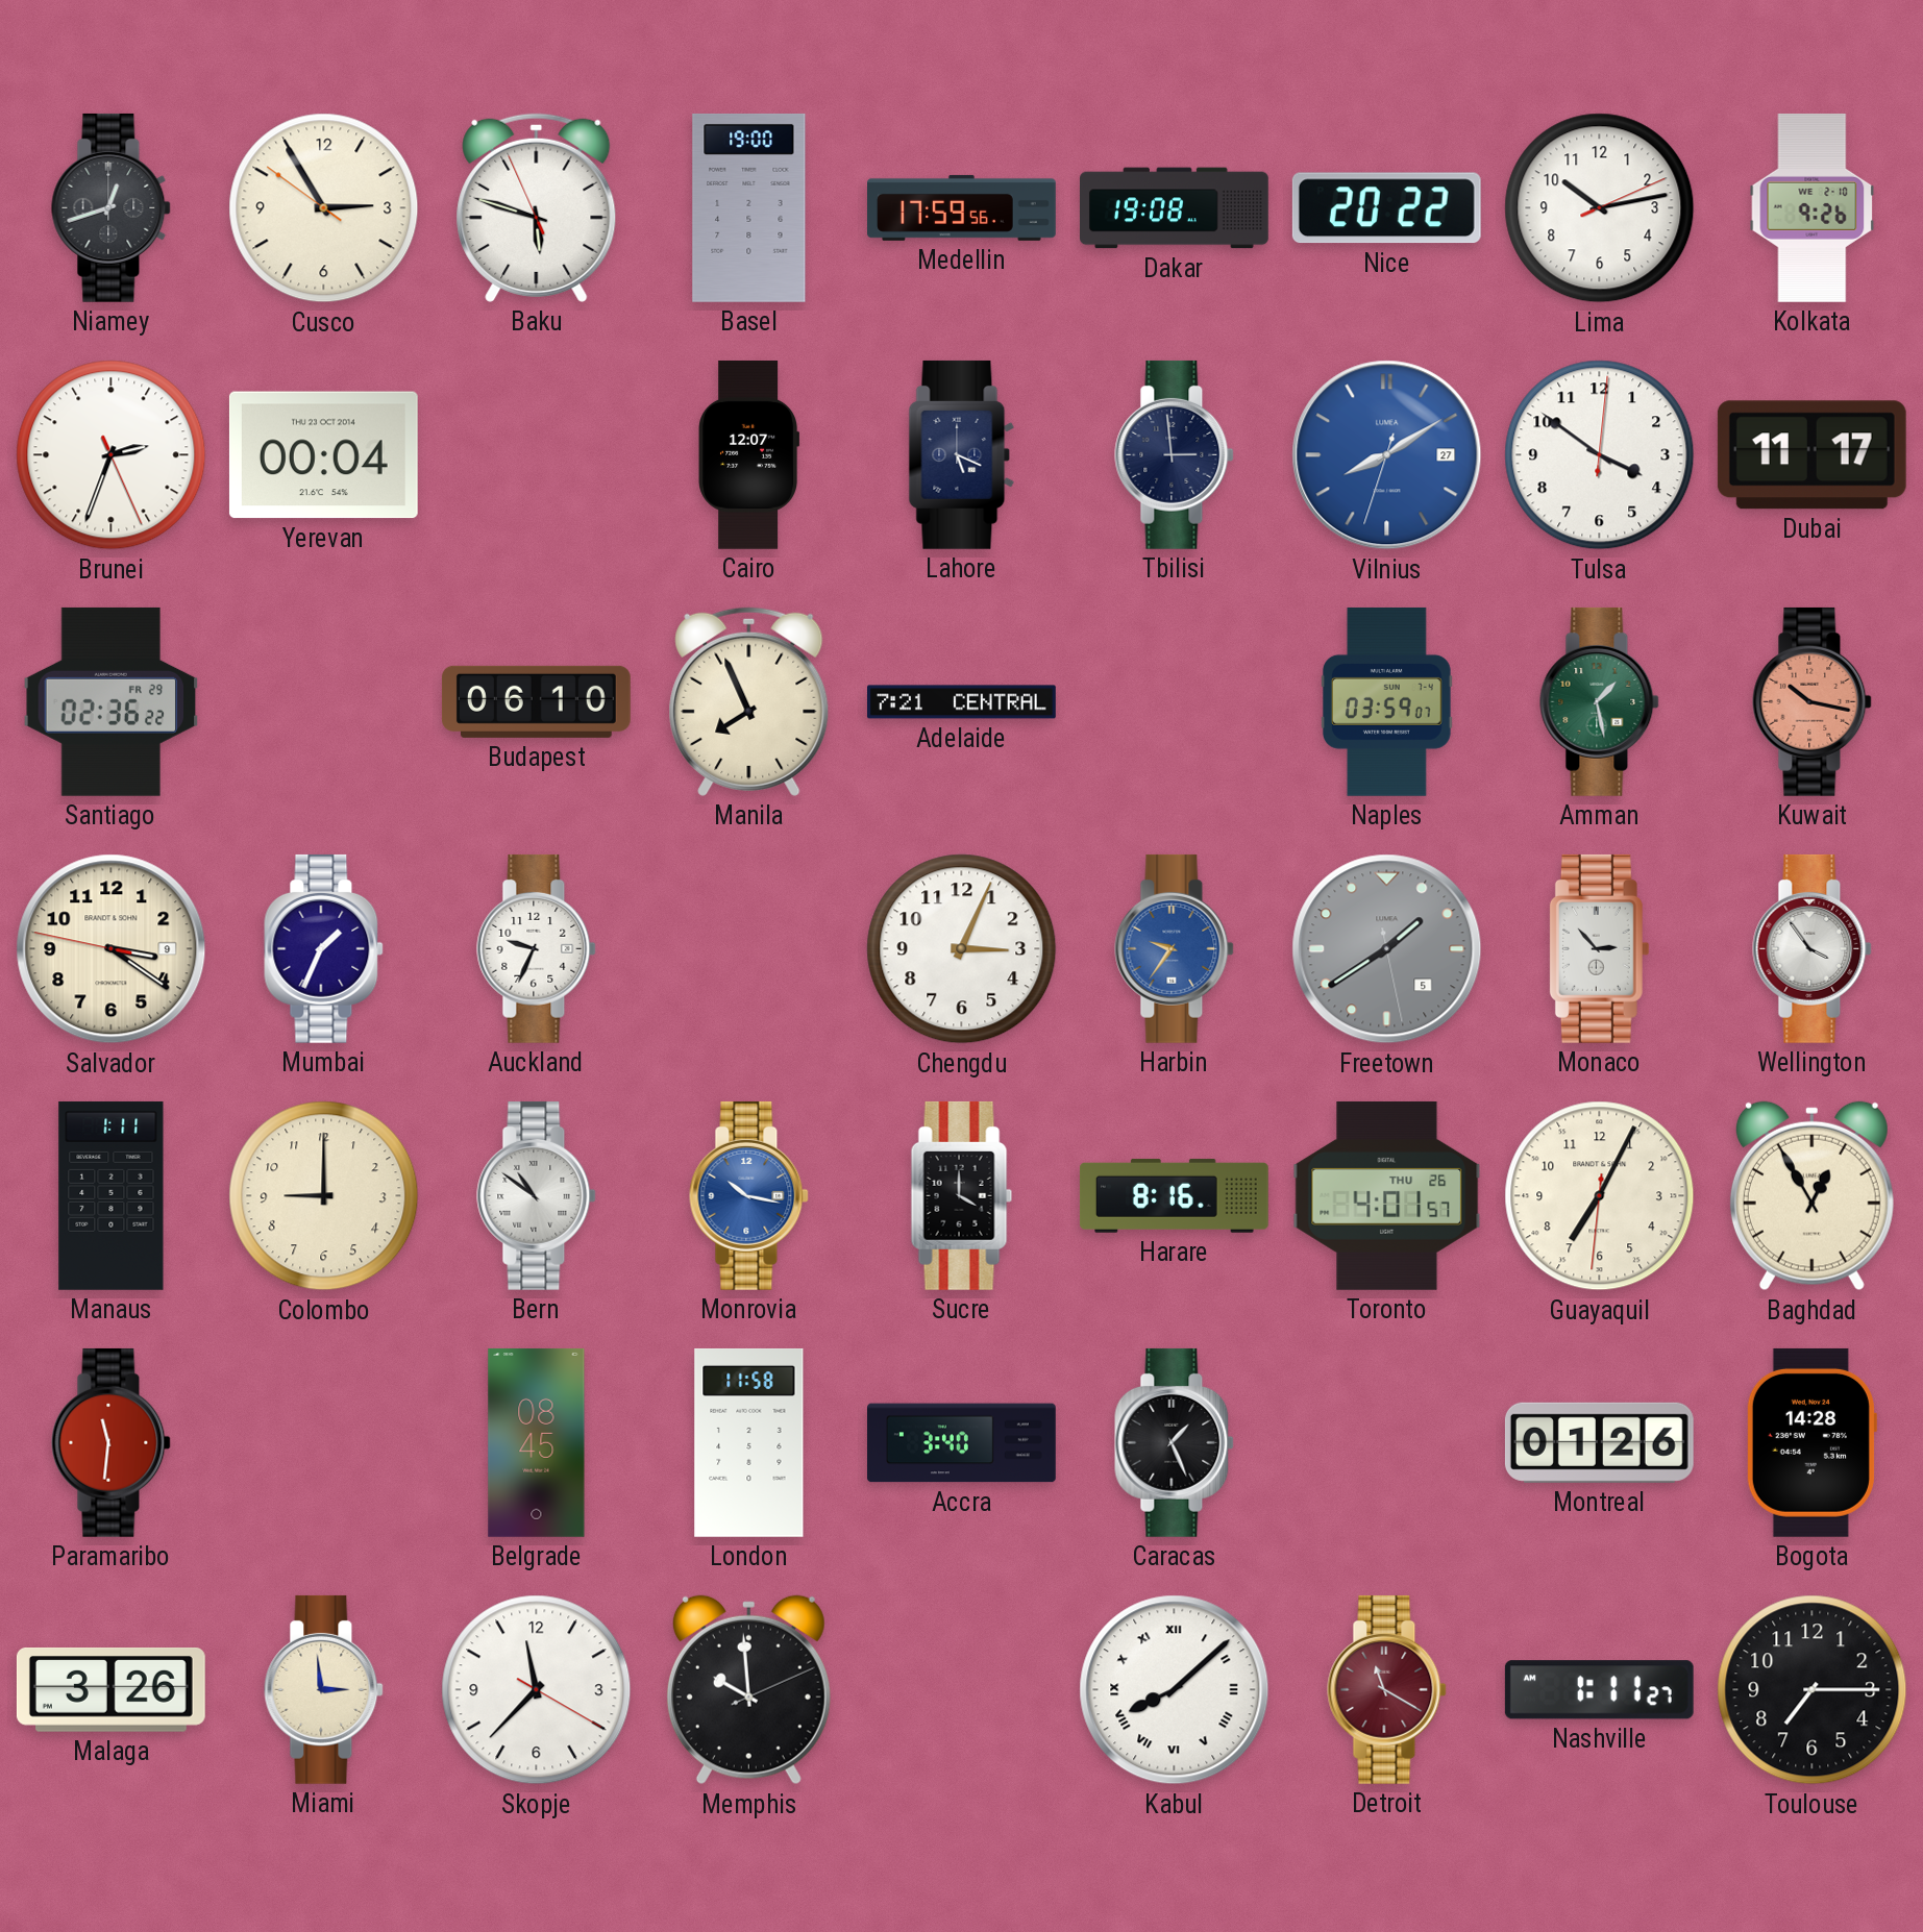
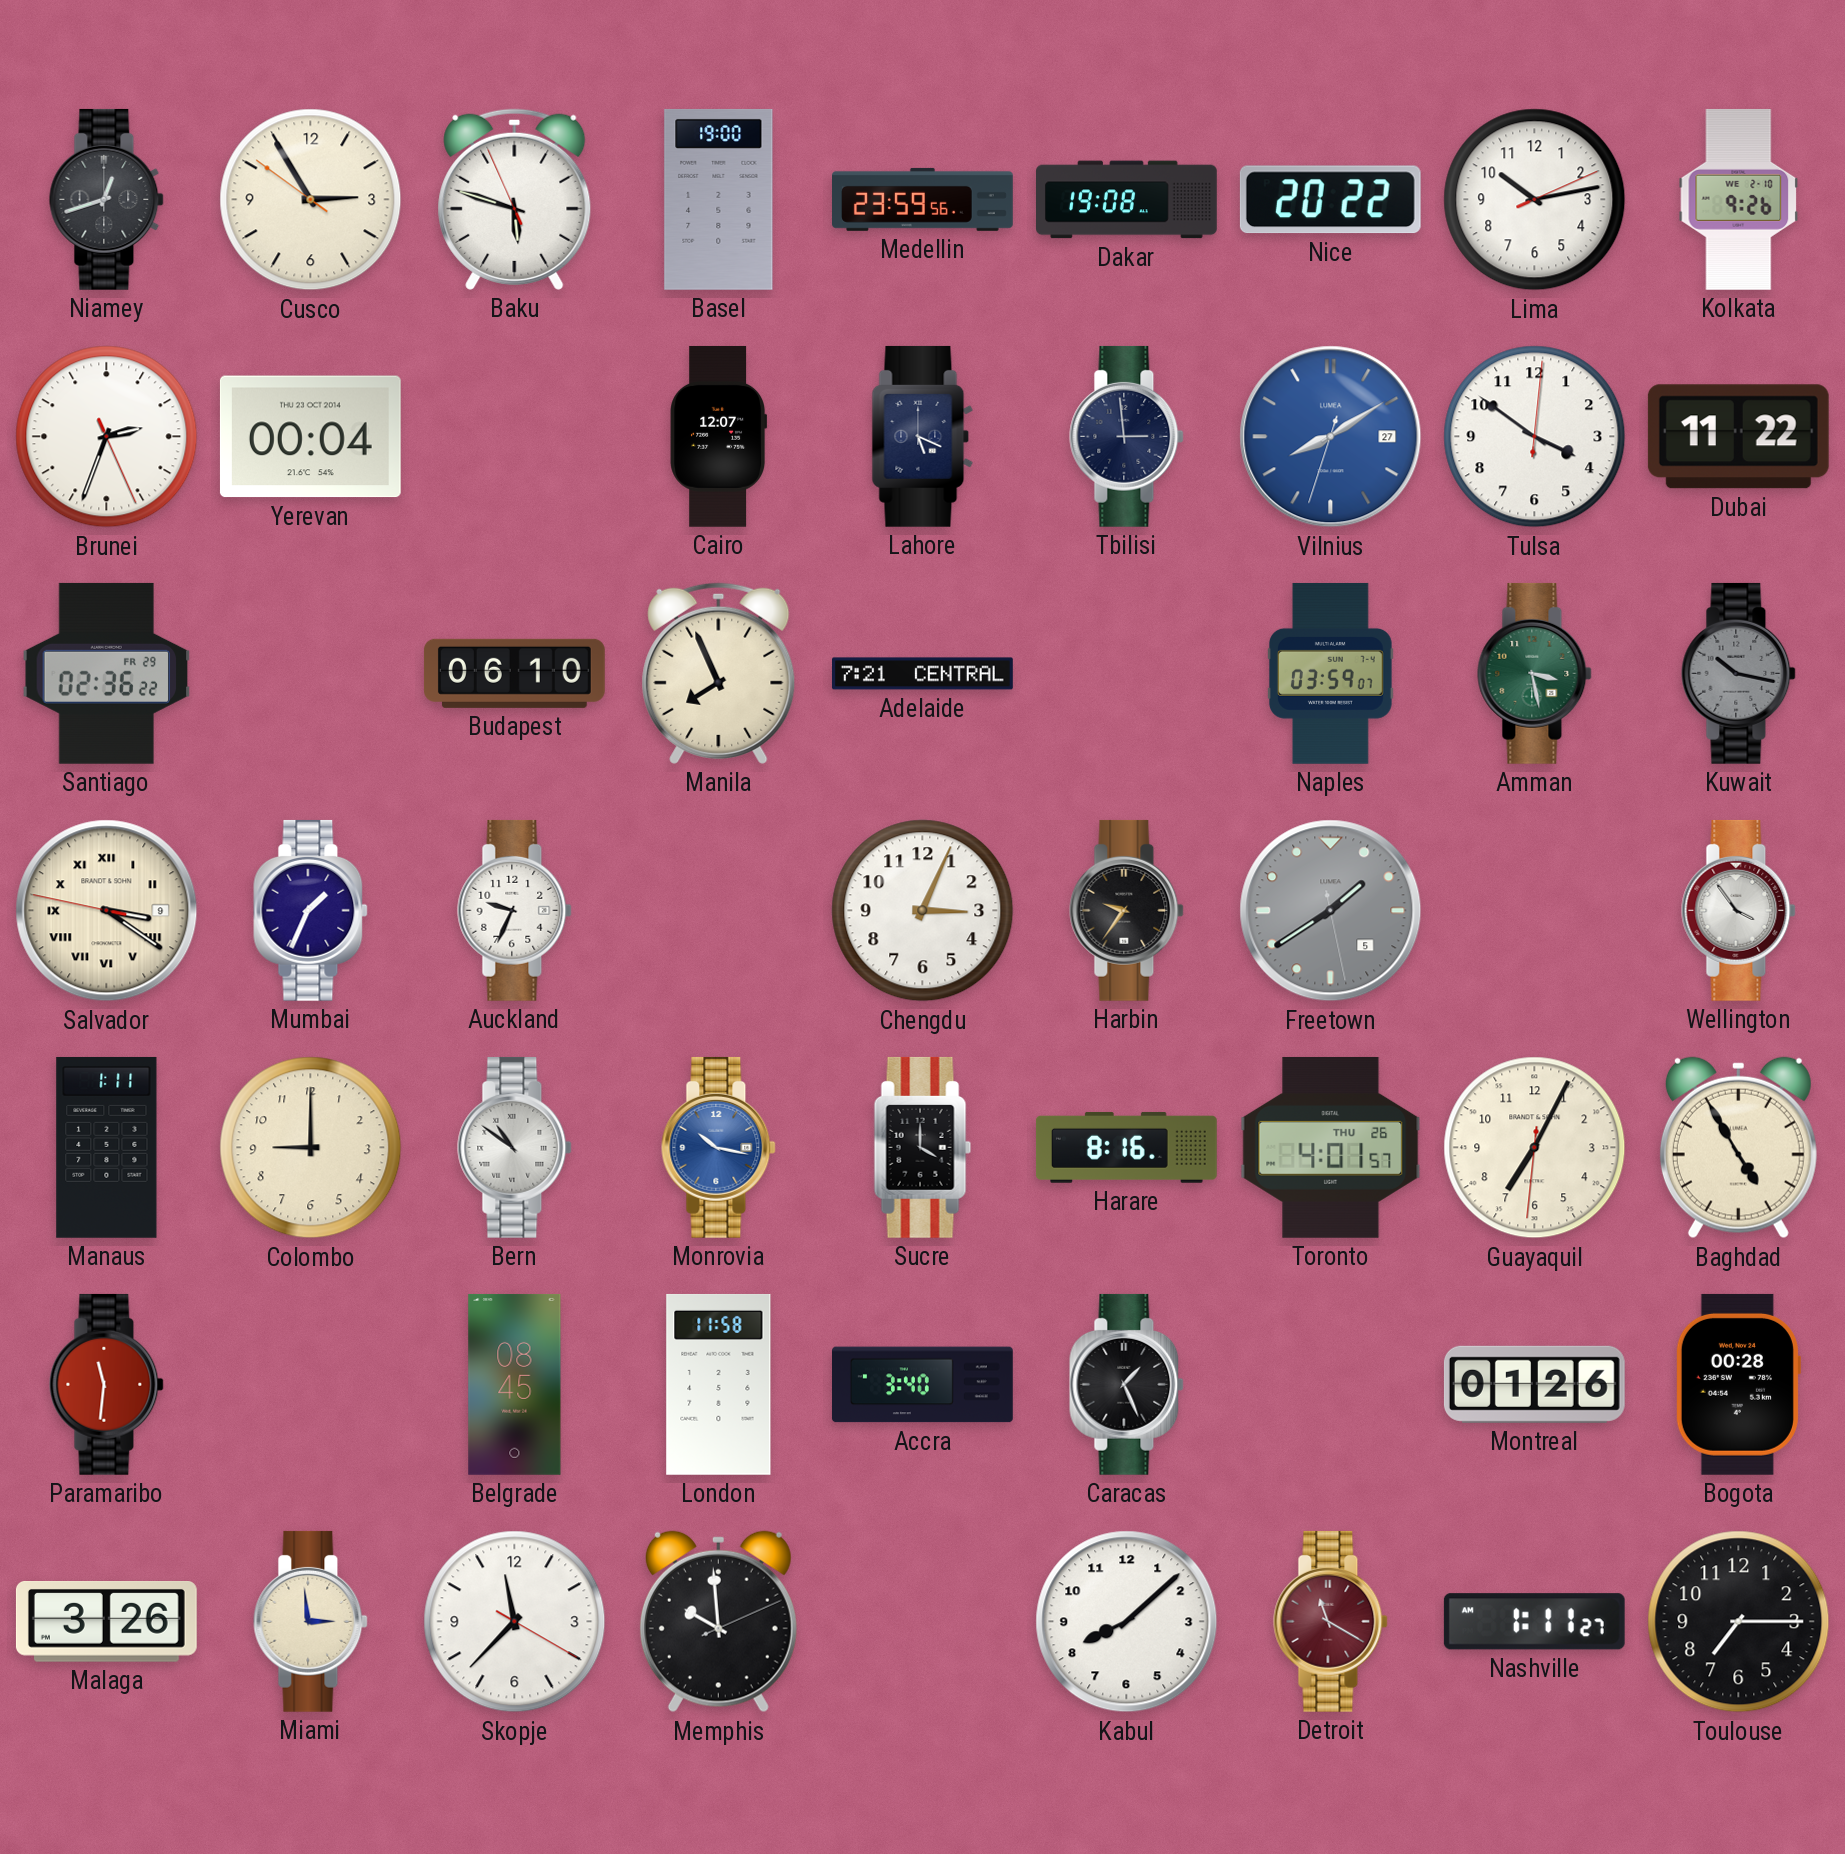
Medellin: 17:59 -> 23:59
Dubai: 11:17 -> 11:22
Amman: 1:28 -> 3:28
Kuwait dial: salmon -> grey
Salvador numerals: Arabic -> Roman
Harbin dial: blue -> black
Monaco: 2:53 -> none
Baghdad: 12:55 -> 4:55
Bogota: 14:28 -> 00:28
Kabul numerals: Roman -> Arabic
